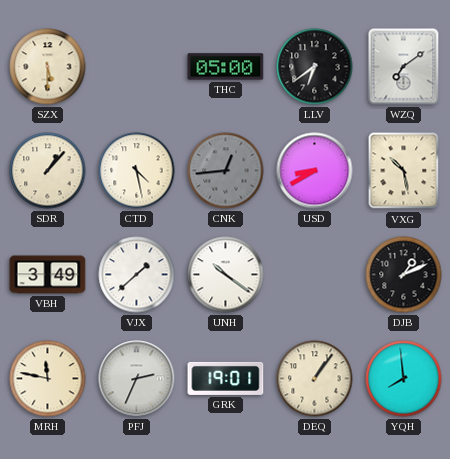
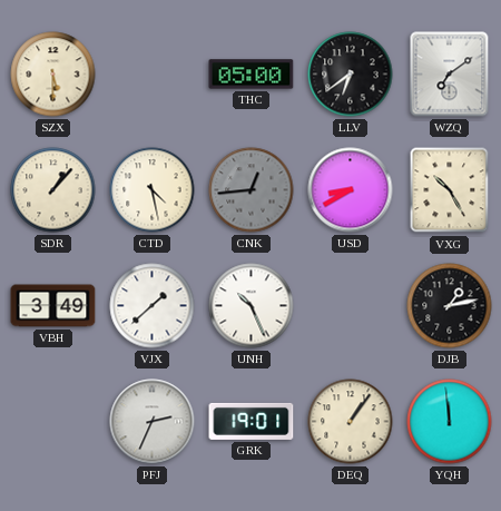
VXG: 10:28 -> 10:25
UNH: 10:21 -> 10:26
DJB: 1:11 -> 1:13
MRH: 11:47 -> none
YQH: 7:59 -> 11:59
